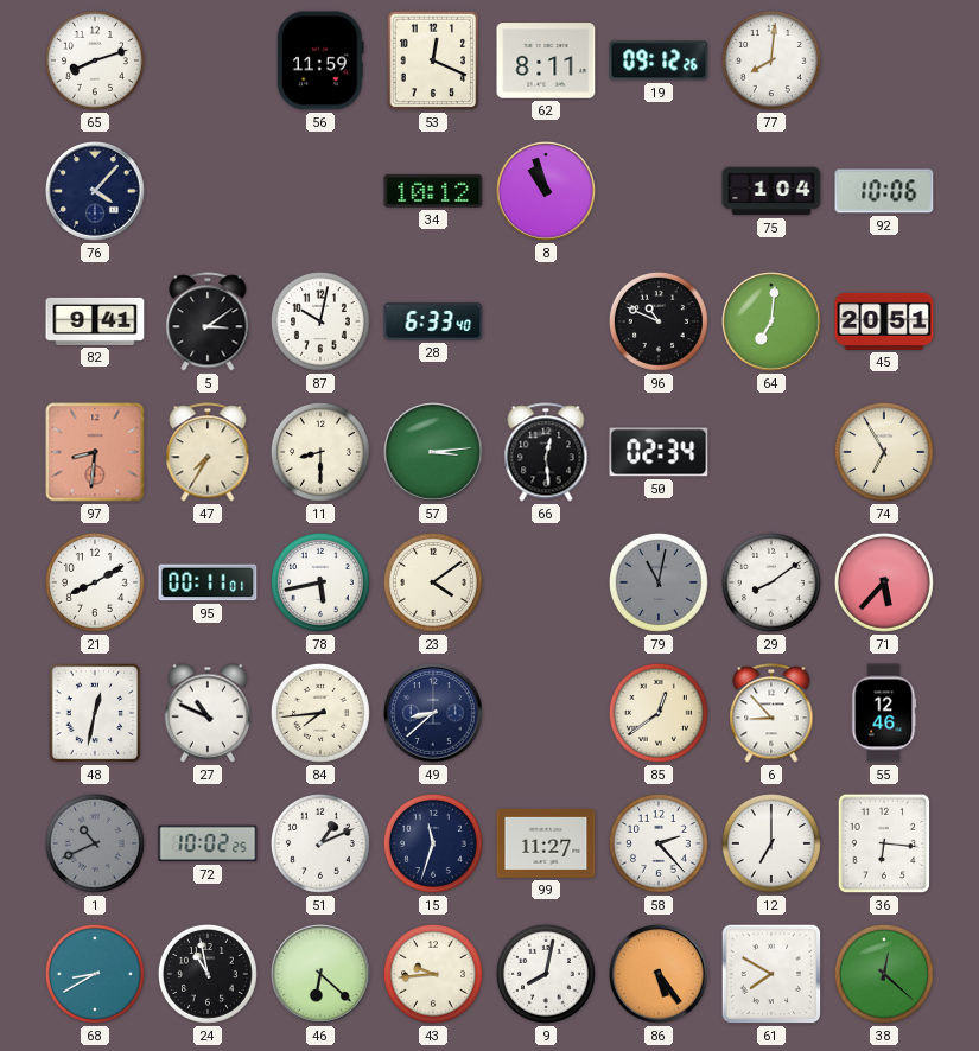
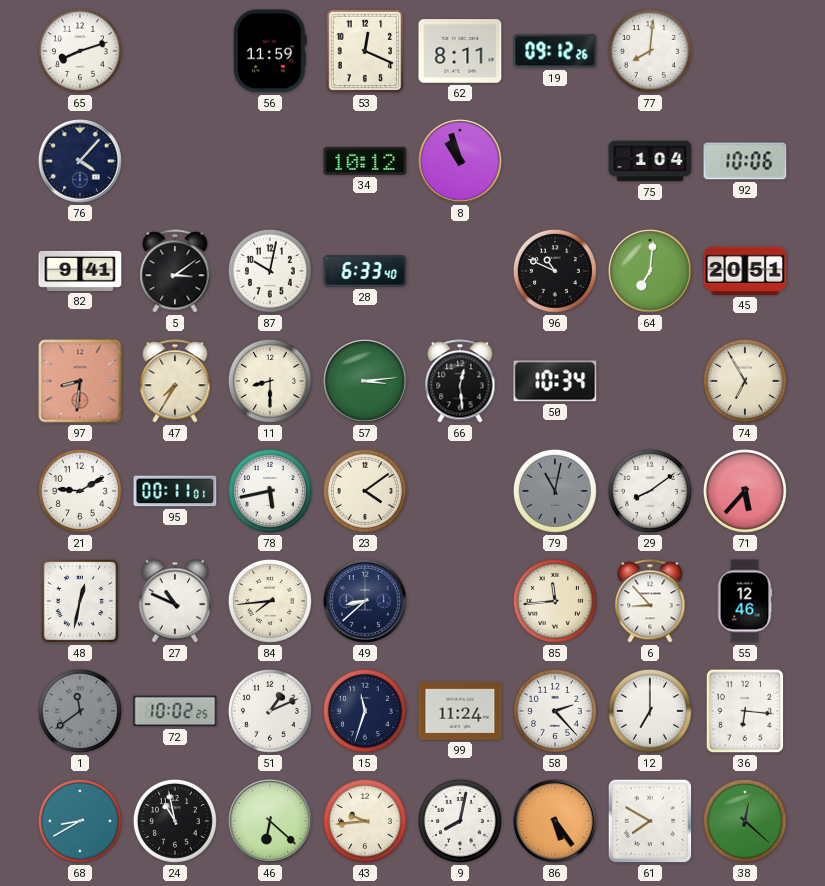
50: 02:34 -> 10:34
21: 8:10 -> 9:10
85: 12:39 -> 11:44
1: 10:41 -> 11:39
99: 11:27 -> 11:24
